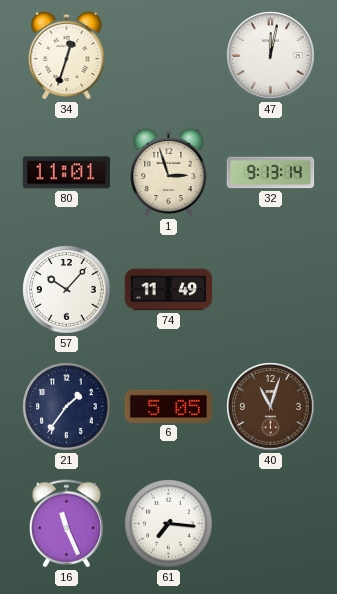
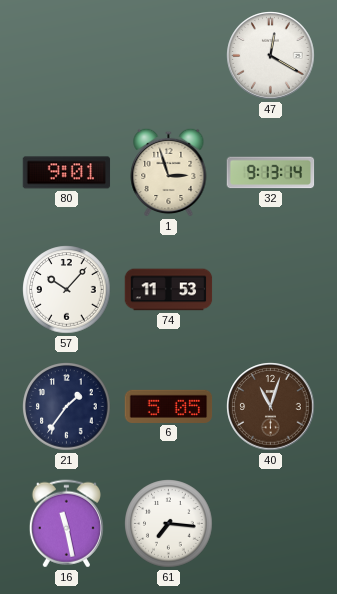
34: 12:33 -> none
47: 12:02 -> 12:20
80: 11:01 -> 9:01
74: 11:49 -> 11:53
16: 11:26 -> 11:28
